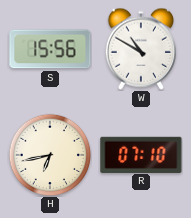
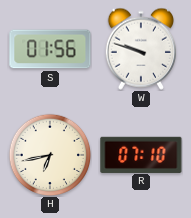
S: 15:56 -> 01:56
W: 10:50 -> 9:48
